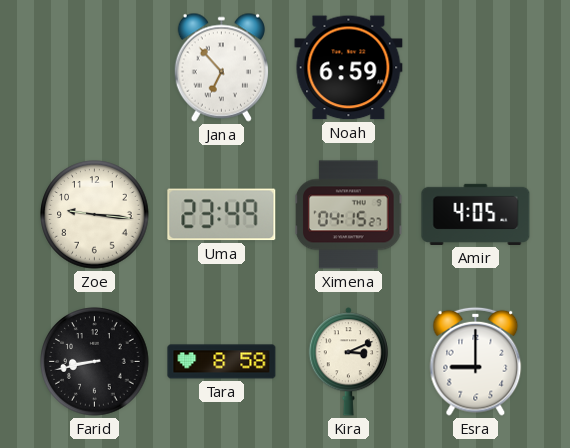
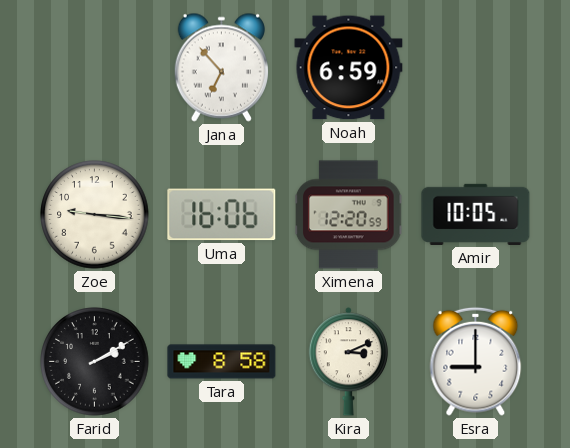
Uma: 23:49 -> 16:06
Ximena: 04:15 -> 12:20
Amir: 4:05 -> 10:05
Farid: 8:43 -> 2:10
